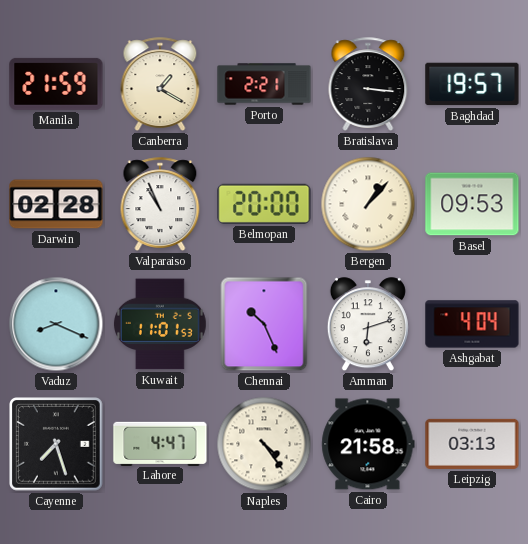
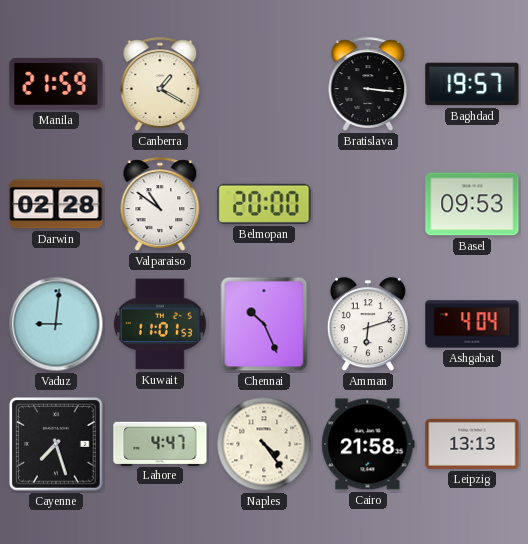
Porto: 2:21 -> none
Valparaiso: 10:56 -> 10:51
Bergen: 1:07 -> none
Vaduz: 8:19 -> 9:01
Leipzig: 03:13 -> 13:13
